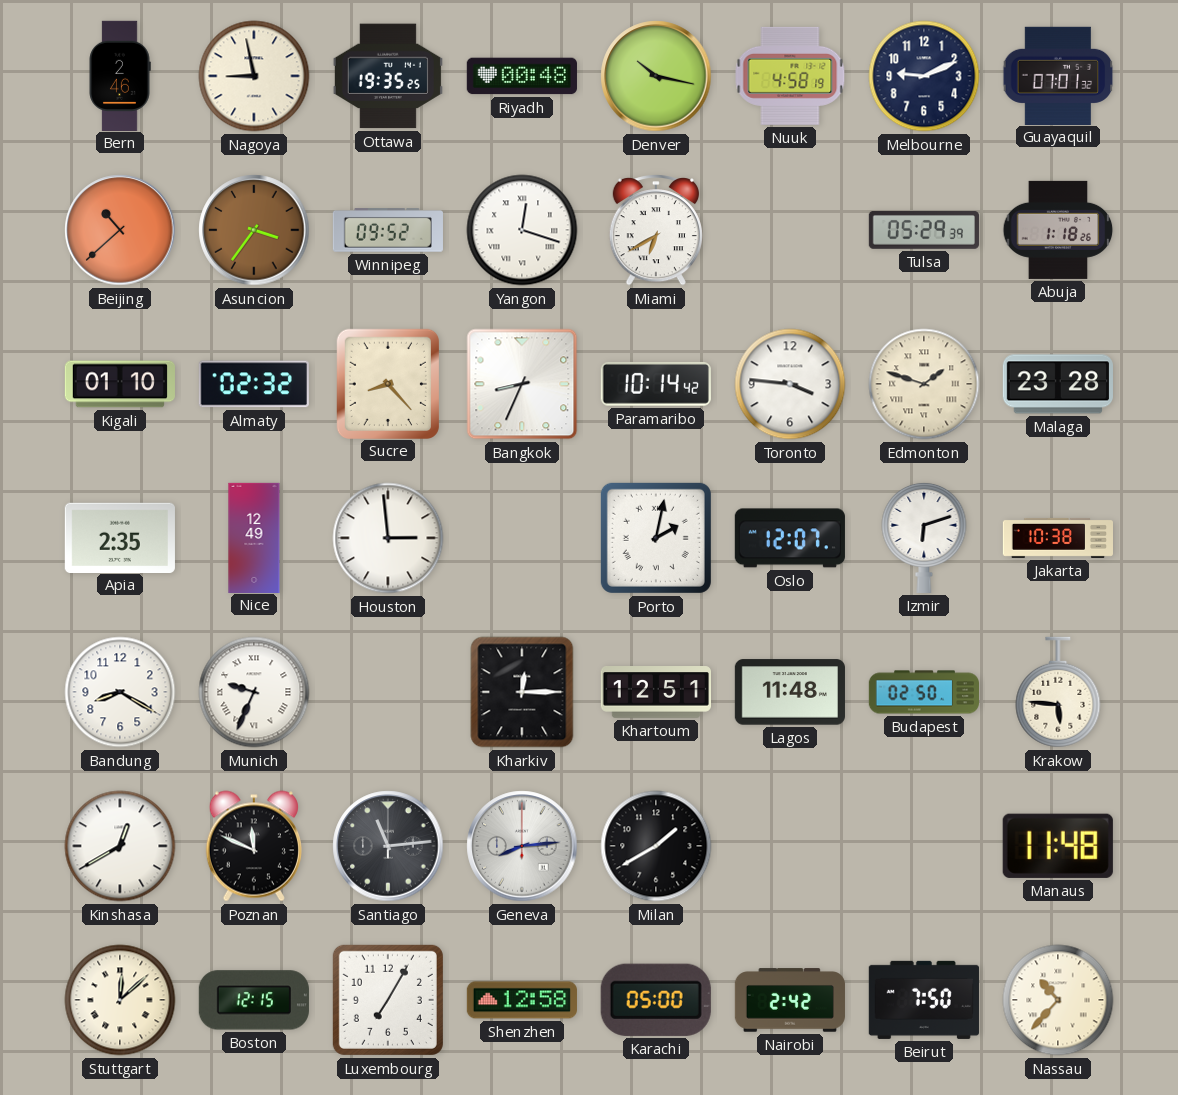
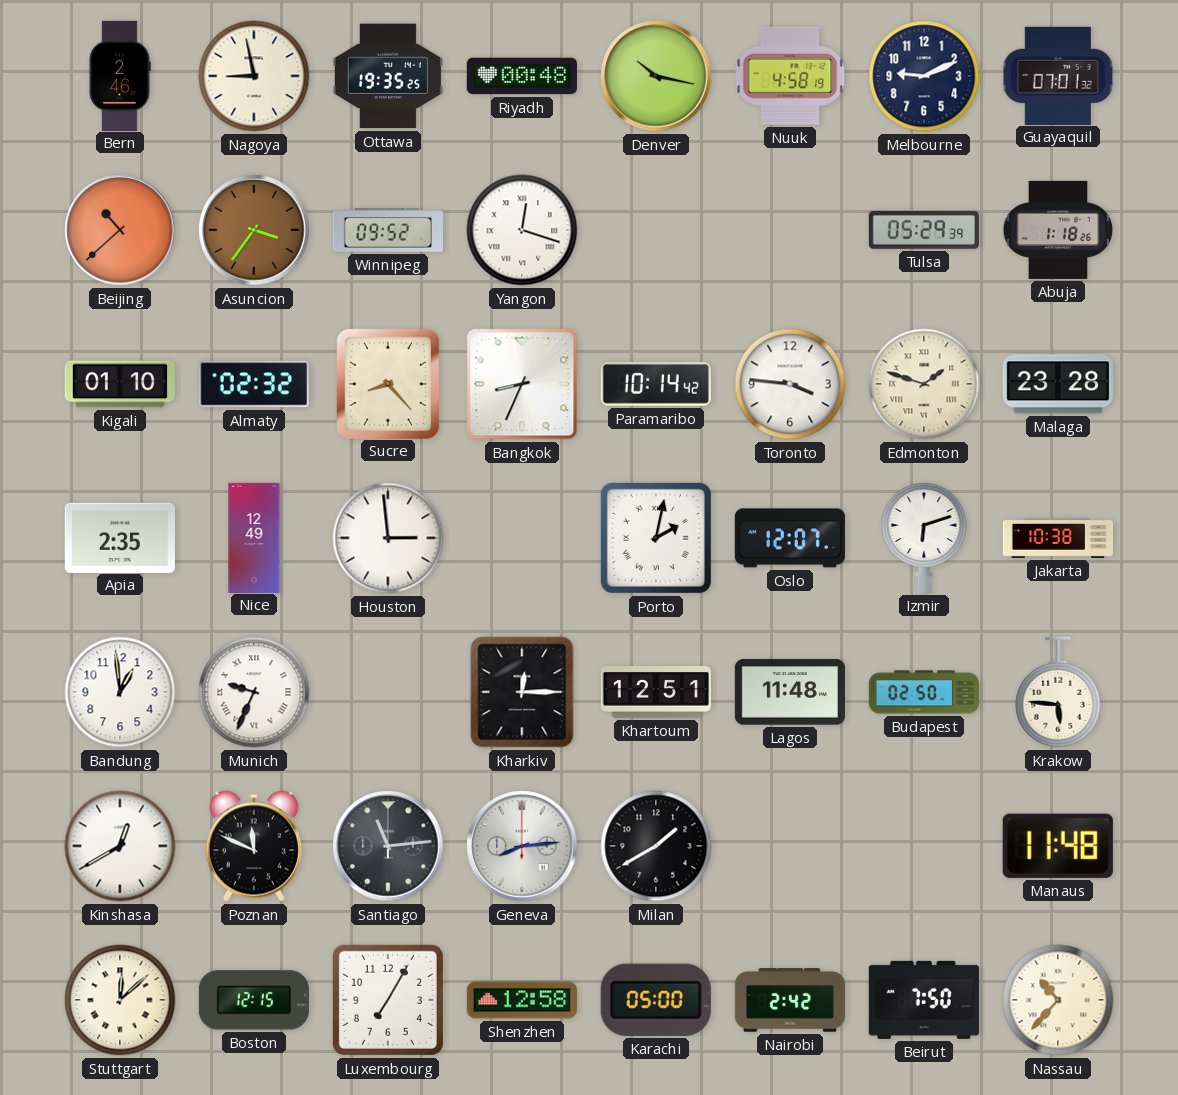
Miami: 6:40 -> none
Bandung: 8:20 -> 12:59
